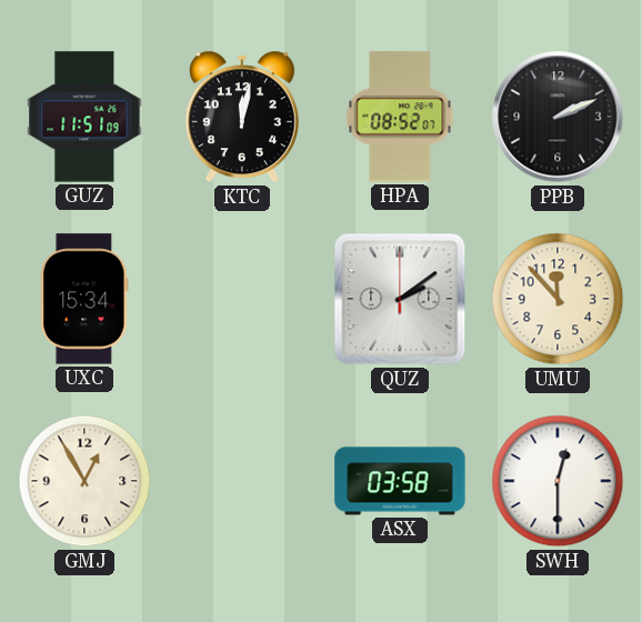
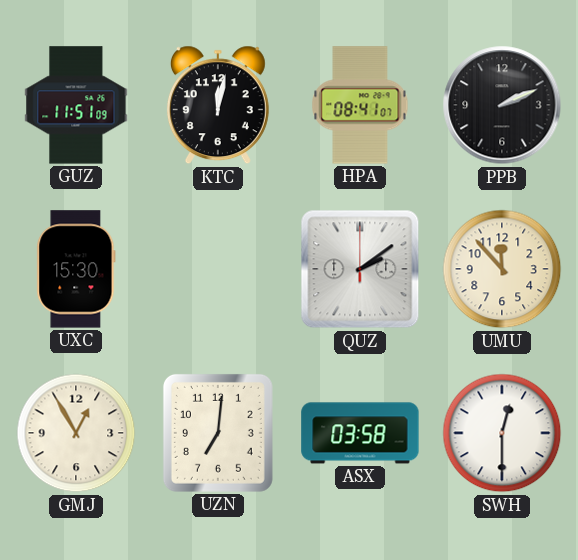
HPA: 08:52 -> 08:41
UXC: 15:34 -> 15:30
UZN: none -> 7:01
